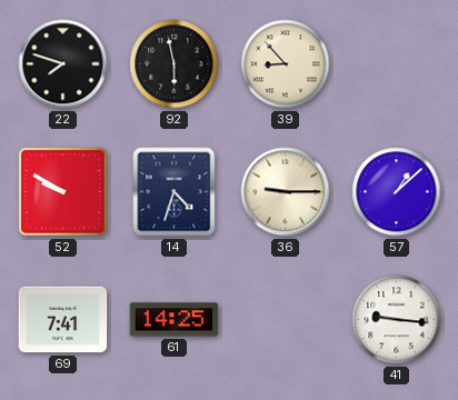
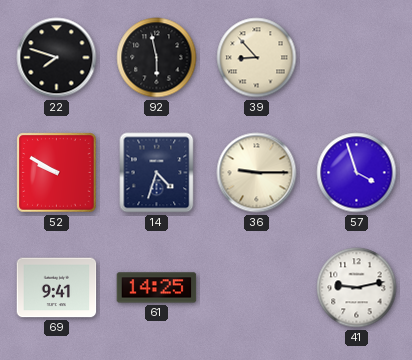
57: 1:08 -> 3:57
69: 7:41 -> 9:41
41: 9:16 -> 9:13
